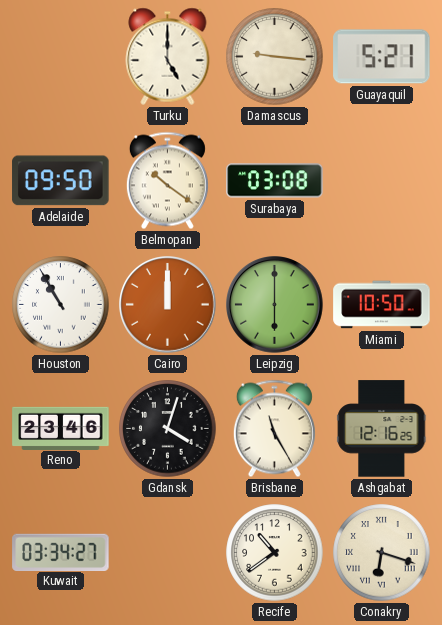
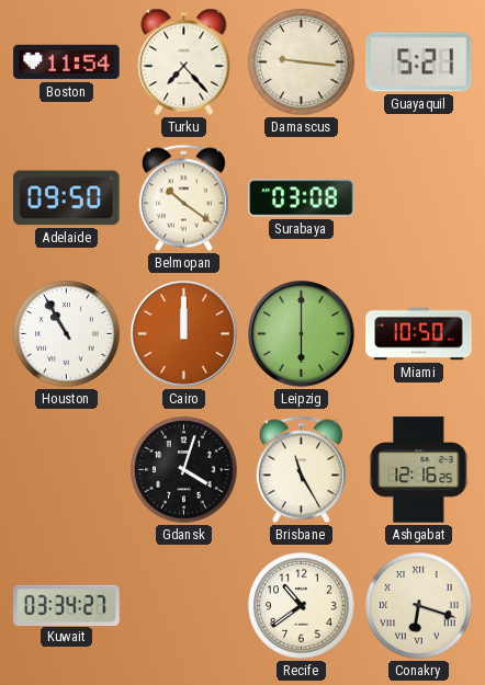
Boston: none -> 11:54
Turku: 5:00 -> 7:23
Reno: 23:46 -> none
